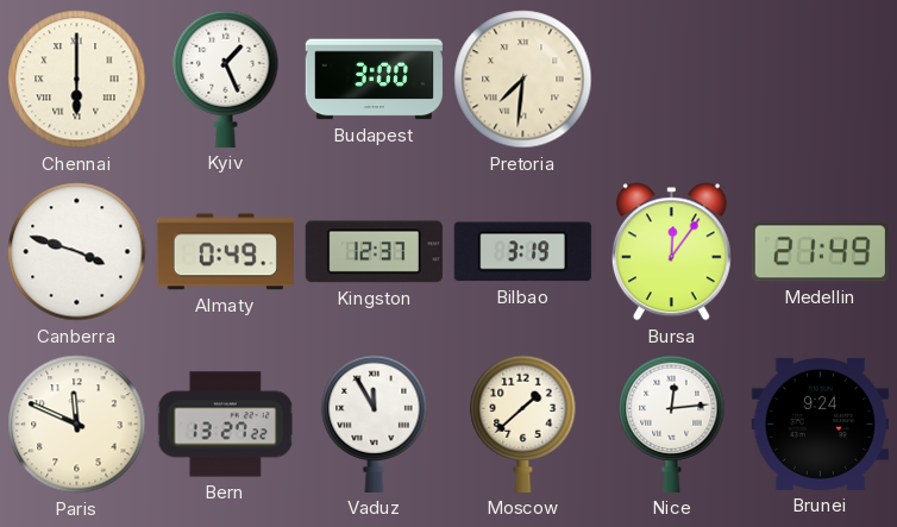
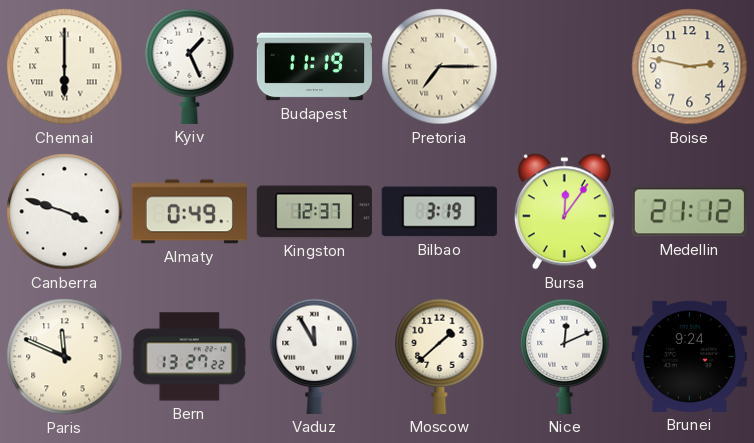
Budapest: 3:00 -> 11:19
Pretoria: 7:31 -> 7:15
Boise: none -> 2:47
Medellin: 21:49 -> 21:12
Nice: 12:14 -> 12:11
